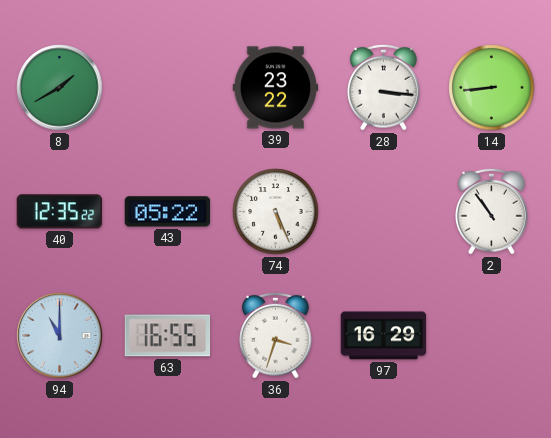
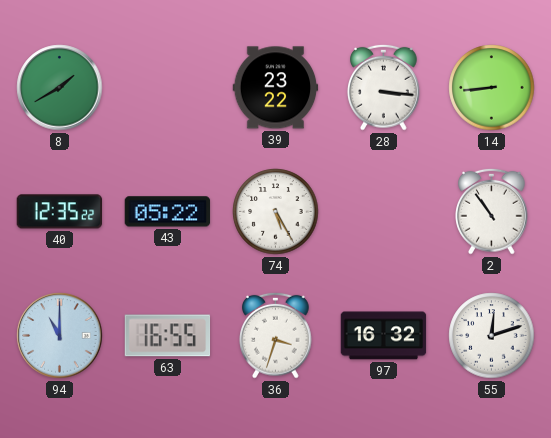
74: 5:26 -> 5:25
97: 16:29 -> 16:32
55: none -> 12:12
